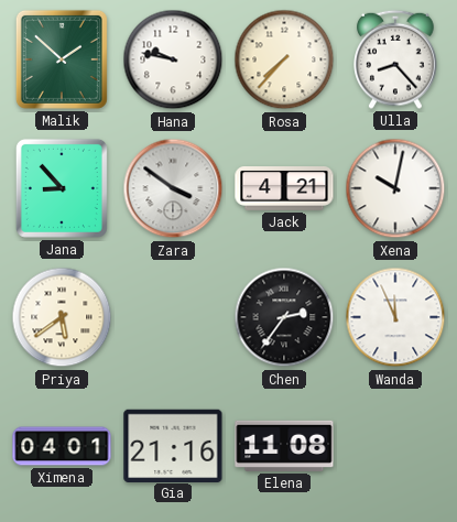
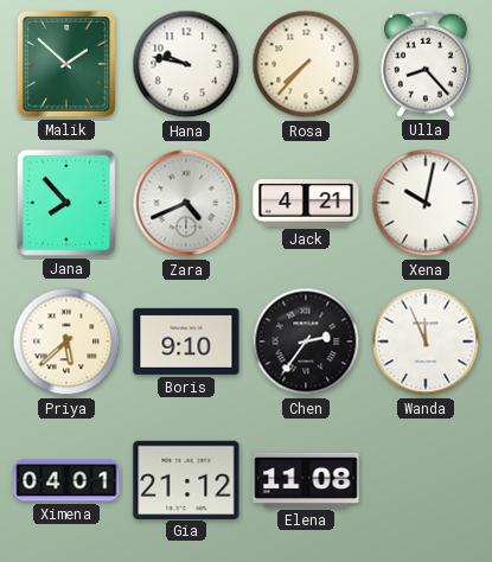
Jana: 8:53 -> 7:53
Zara: 3:51 -> 4:41
Priya: 5:39 -> 5:38
Boris: none -> 9:10
Gia: 21:16 -> 21:12
